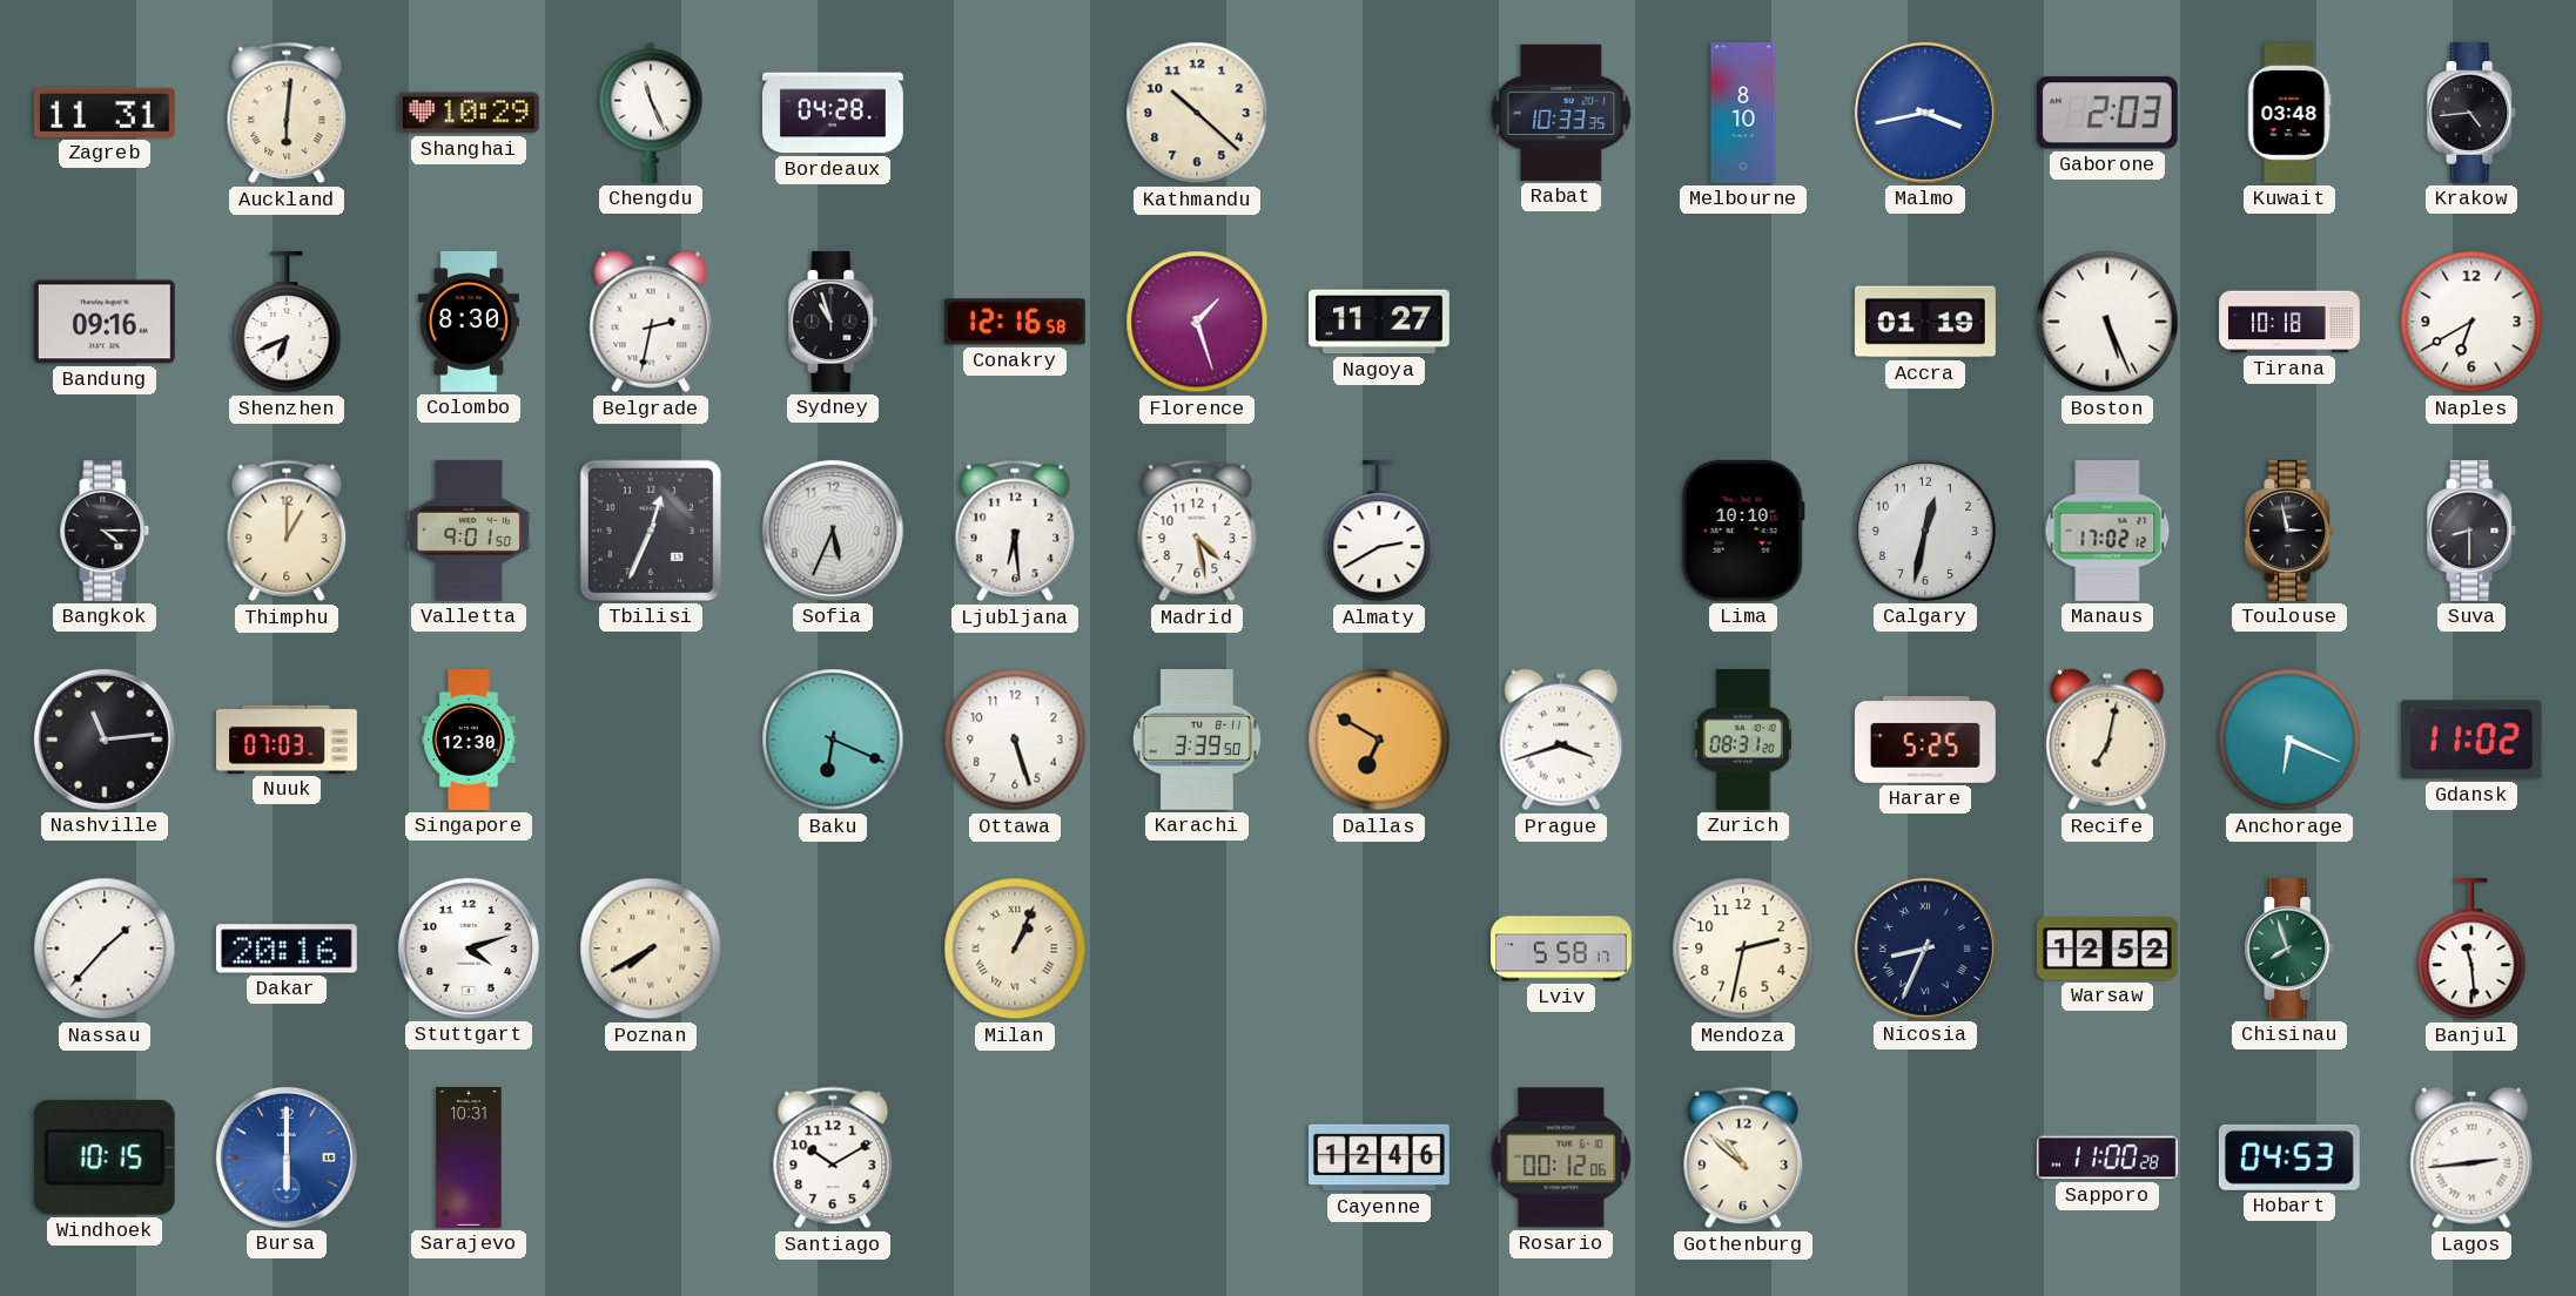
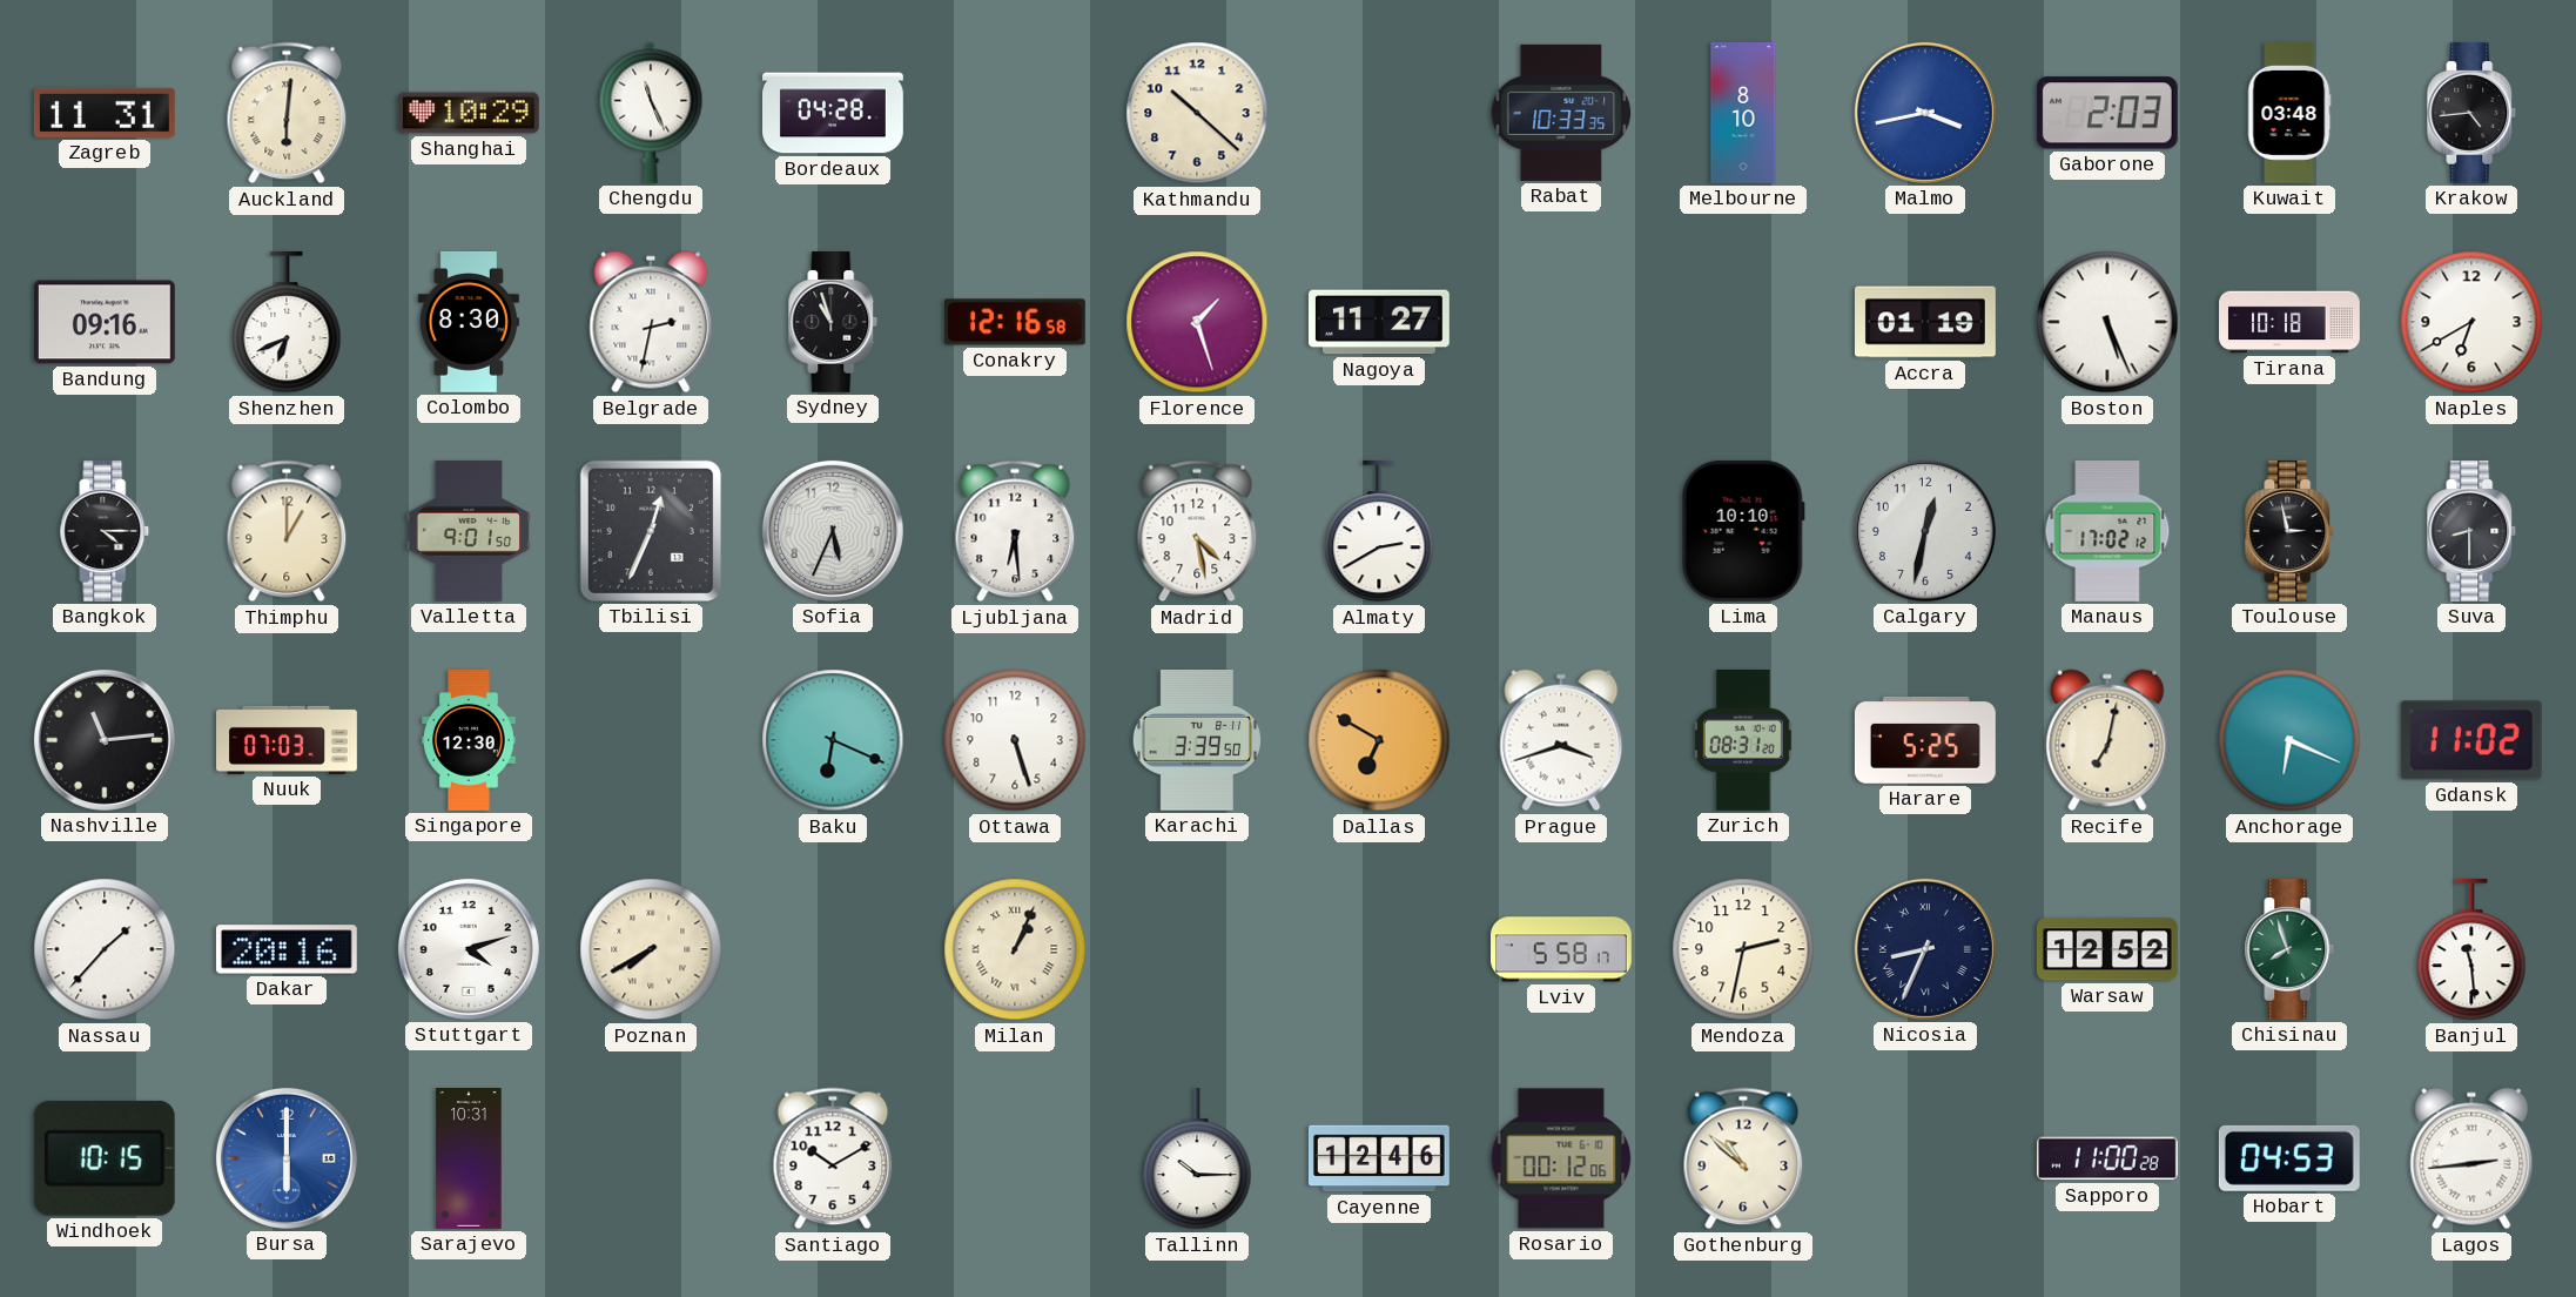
Tallinn: none -> 10:15
